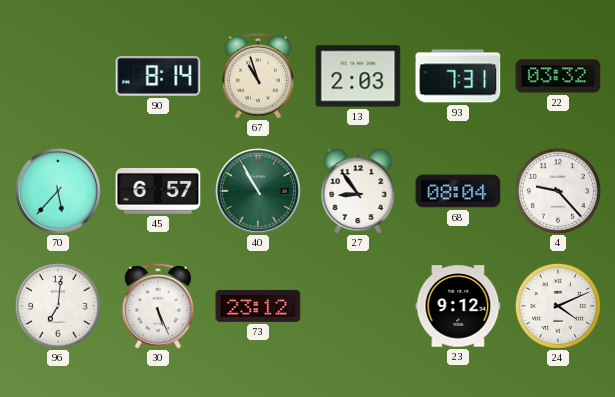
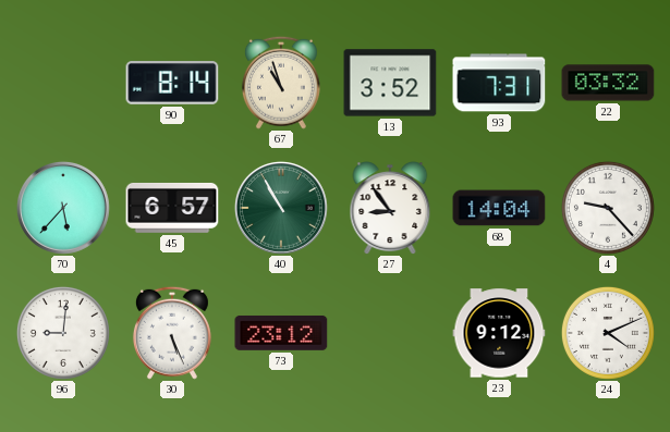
13: 2:03 -> 3:52
68: 08:04 -> 14:04
96: 7:01 -> 9:01
